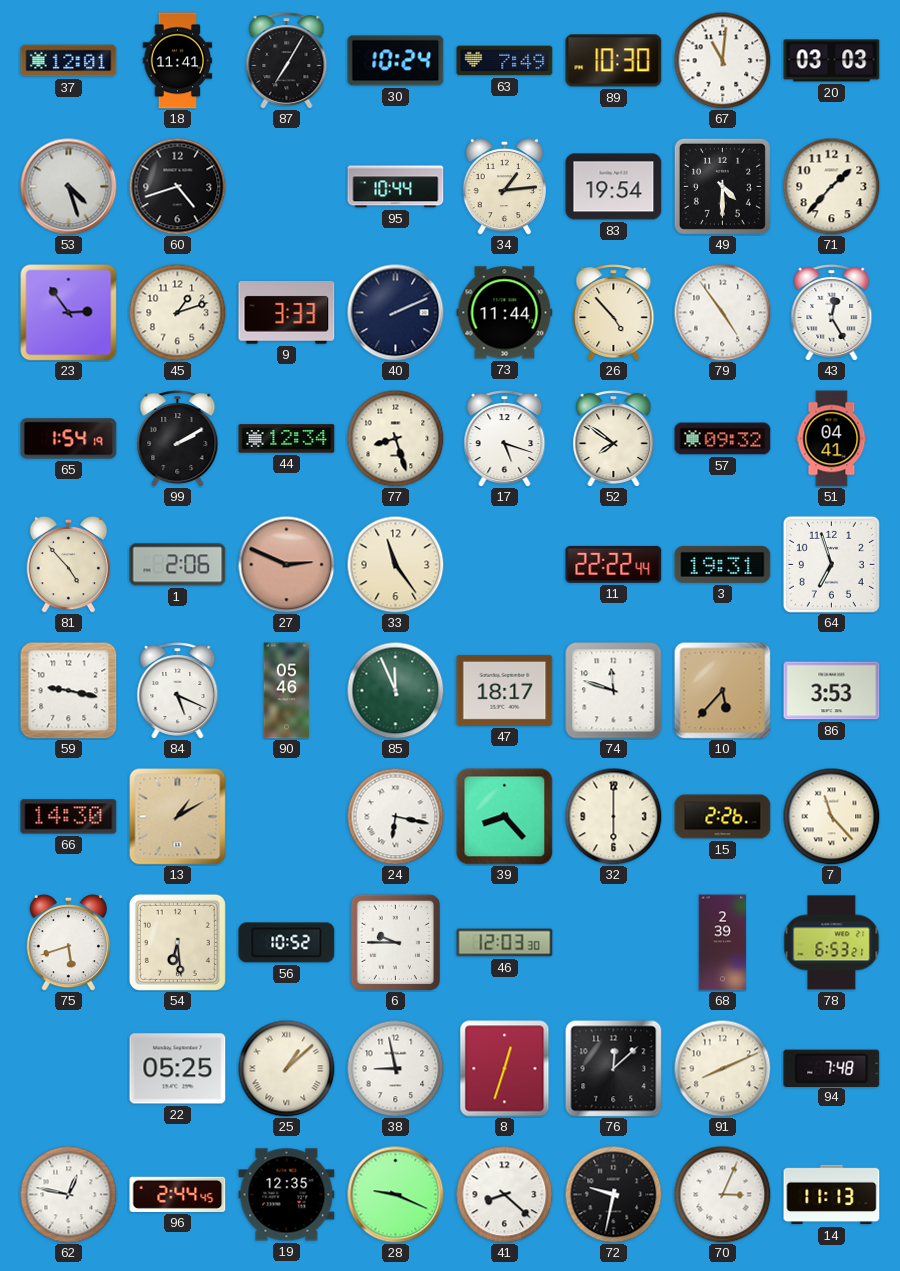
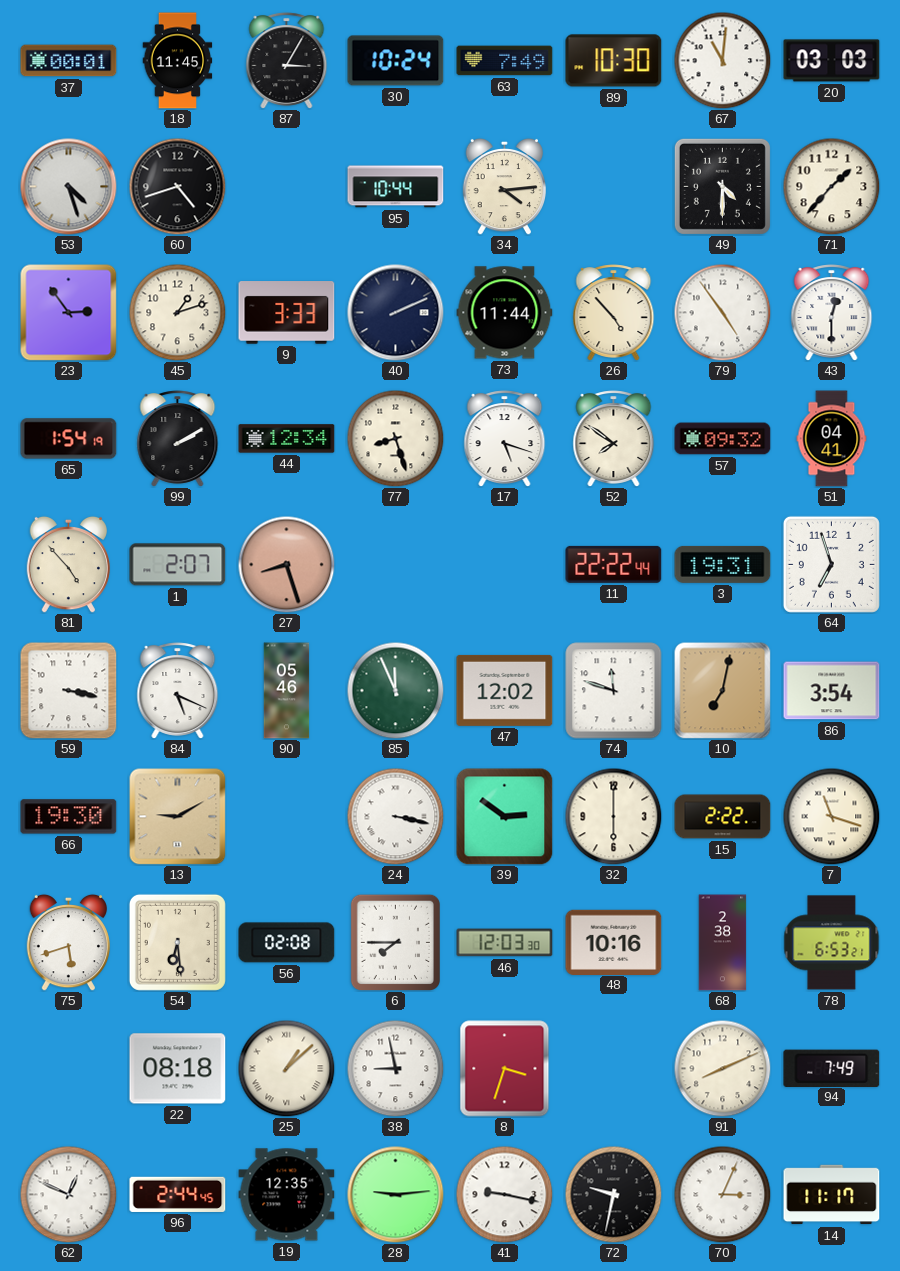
37: 12:01 -> 00:01
18: 11:41 -> 11:45
87: 7:05 -> 3:05
34: 1:14 -> 4:14
83: 19:54 -> none
43: 12:25 -> 12:30
1: 2:06 -> 2:07
27: 2:49 -> 8:27
33: 11:24 -> none
59: 9:17 -> 3:17
47: 18:17 -> 12:02
10: 5:37 -> 7:02
86: 3:53 -> 3:54
66: 14:30 -> 19:30
13: 1:10 -> 9:10
24: 6:17 -> 3:17
39: 8:23 -> 2:51
15: 2:26 -> 2:22
7: 11:23 -> 11:18
56: 10:52 -> 02:08
6: 9:45 -> 7:45
48: none -> 10:16
68: 2:39 -> 2:38
22: 05:25 -> 08:18
8: 12:33 -> 3:33
76: 12:08 -> none
94: 7:48 -> 7:49
62: 12:47 -> 12:49
28: 9:19 -> 9:14
41: 8:22 -> 9:17
14: 11:13 -> 11:17
